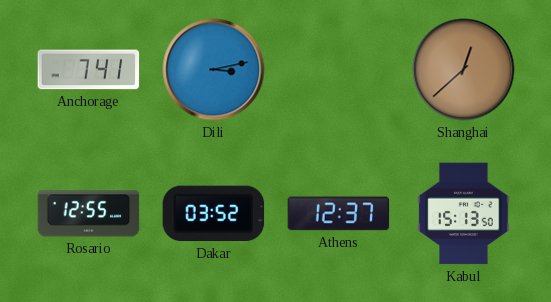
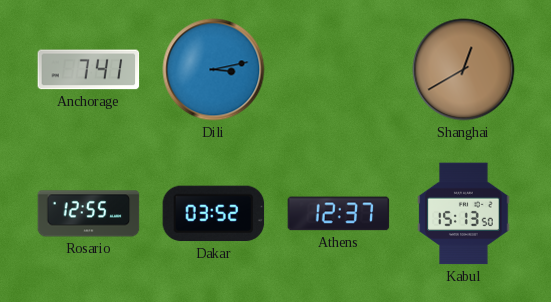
Shanghai: 12:38 -> 12:40
